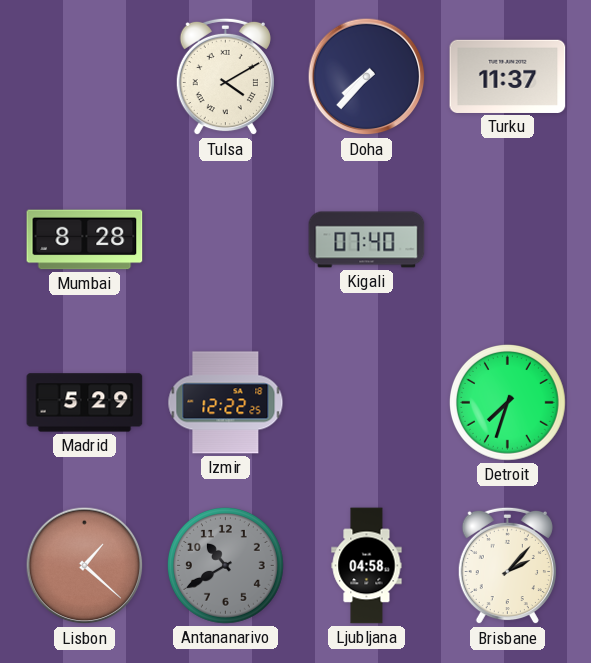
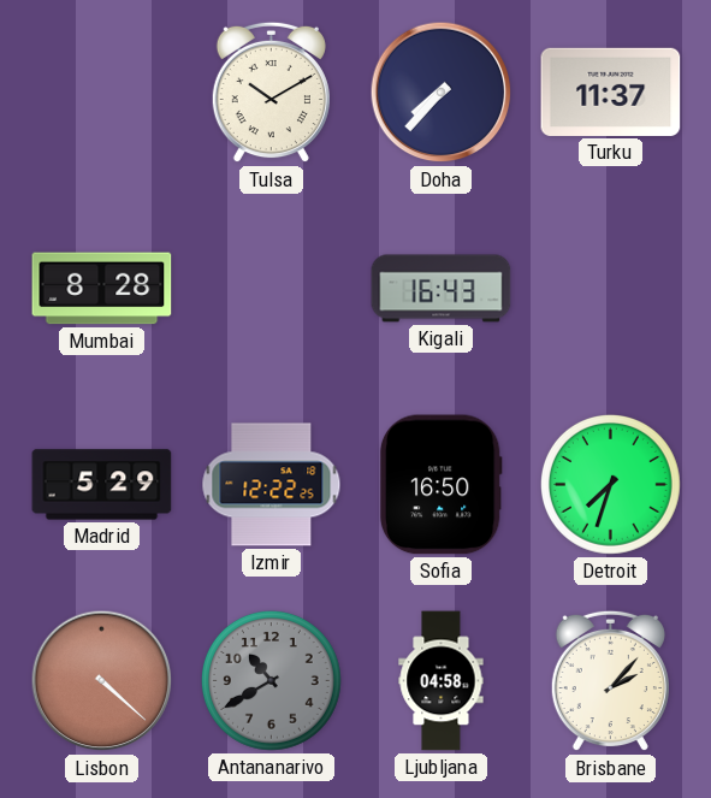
Tulsa: 4:10 -> 10:10
Kigali: 07:40 -> 16:43
Sofia: none -> 16:50
Lisbon: 1:22 -> 4:22
